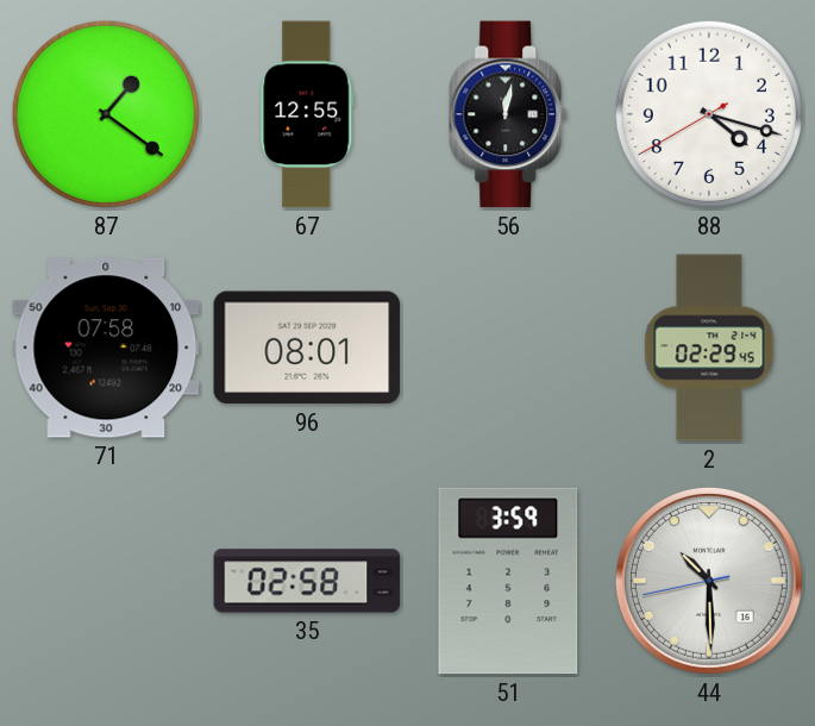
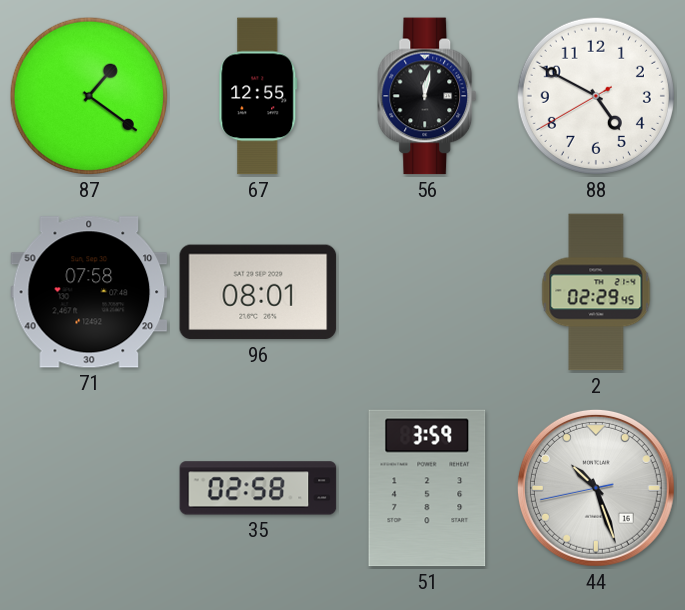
88: 4:17 -> 4:49
44: 10:29 -> 10:26
